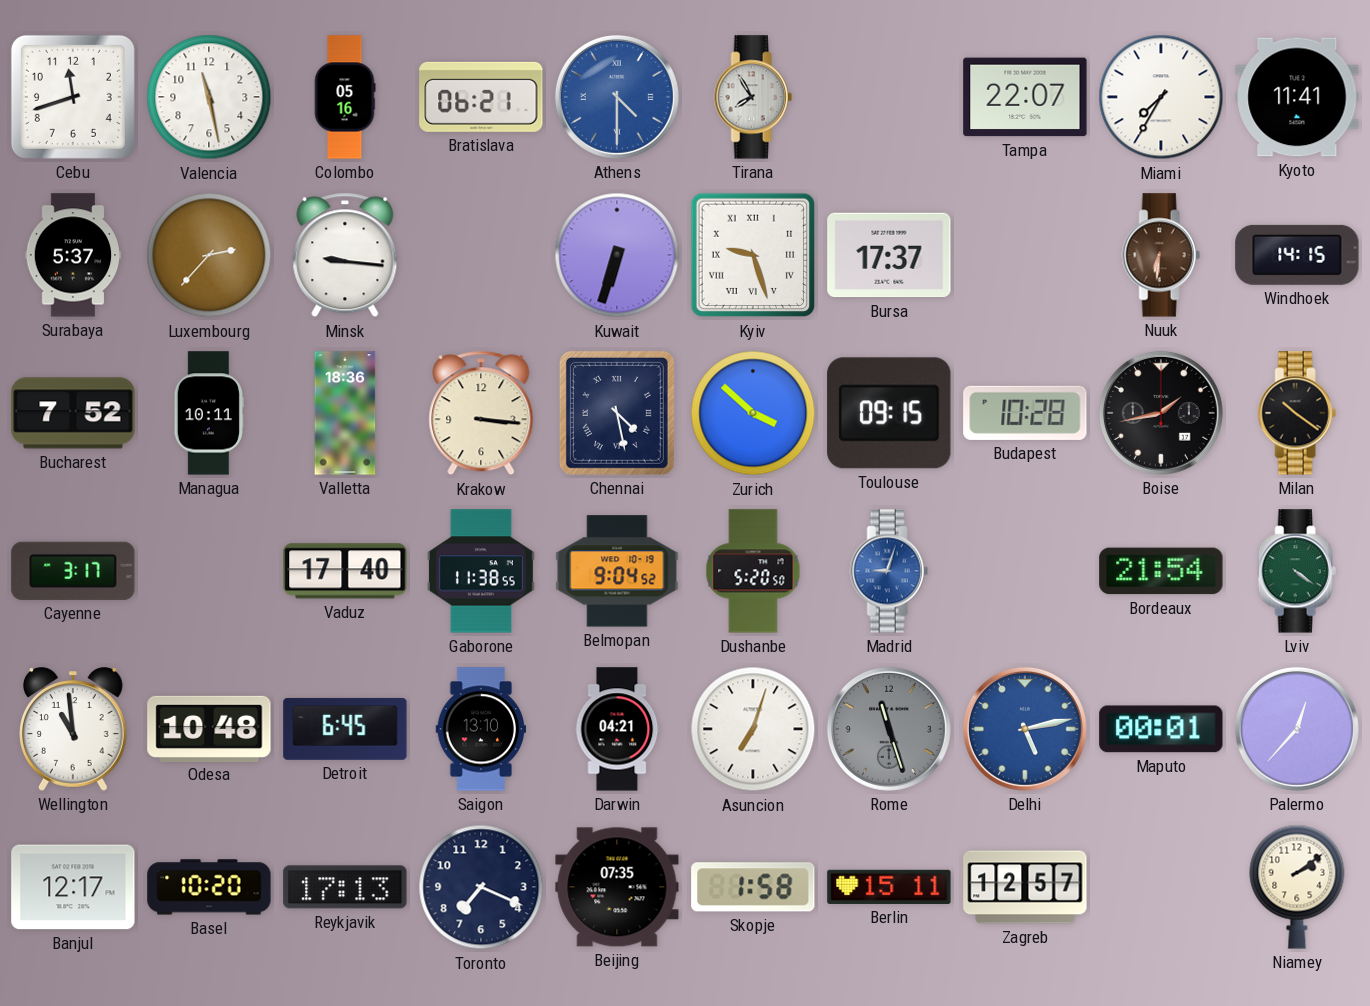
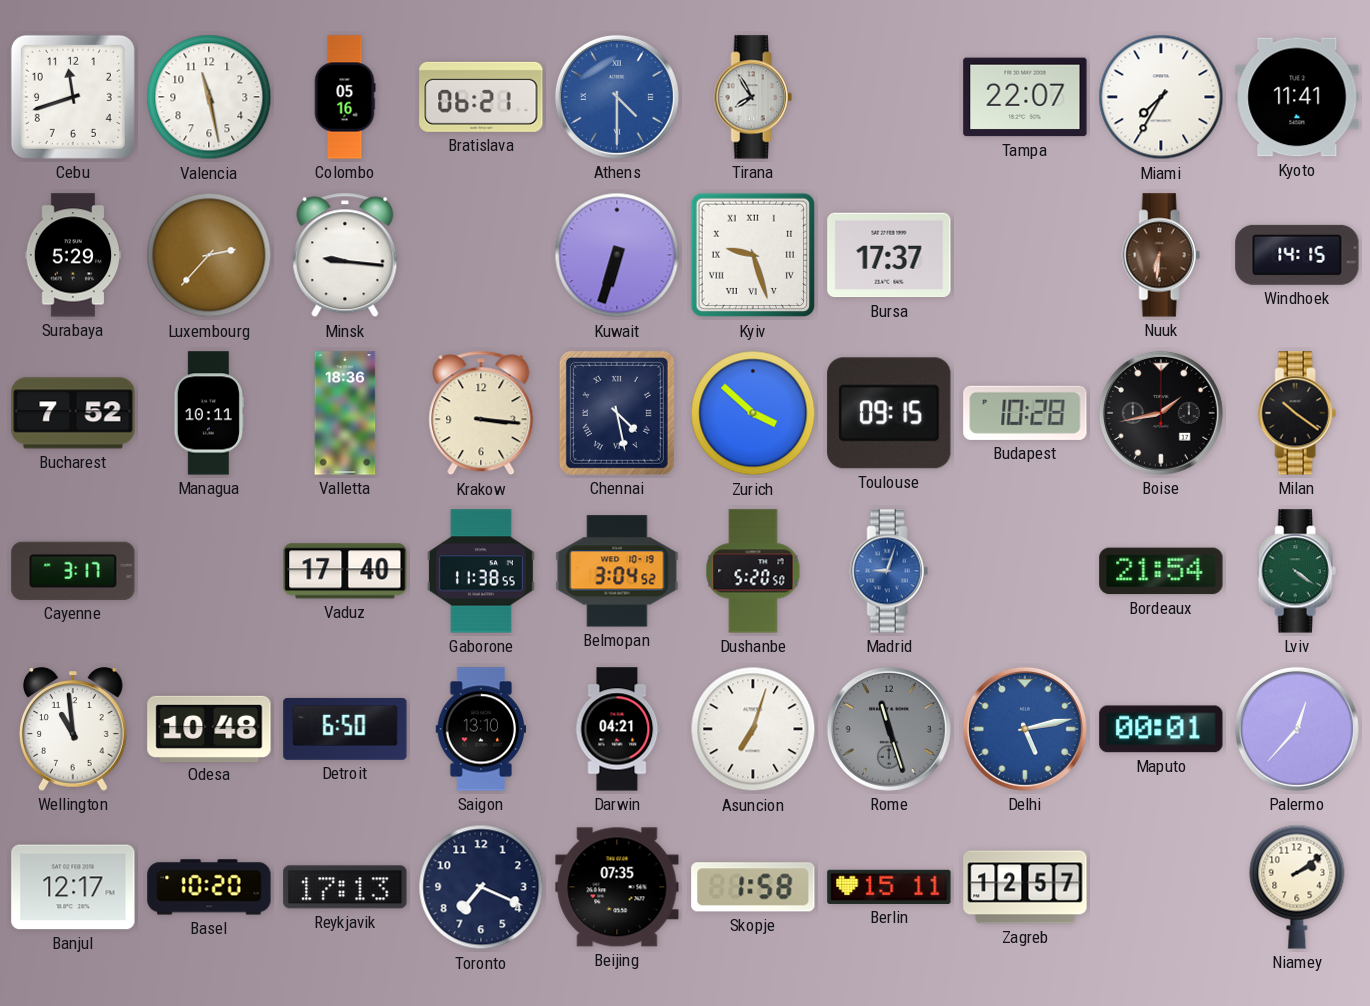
Surabaya: 5:37 -> 5:29
Belmopan: 9:04 -> 3:04
Detroit: 6:45 -> 6:50
